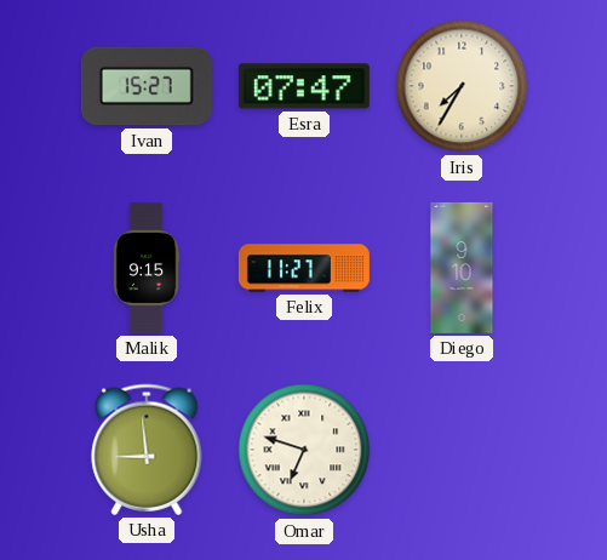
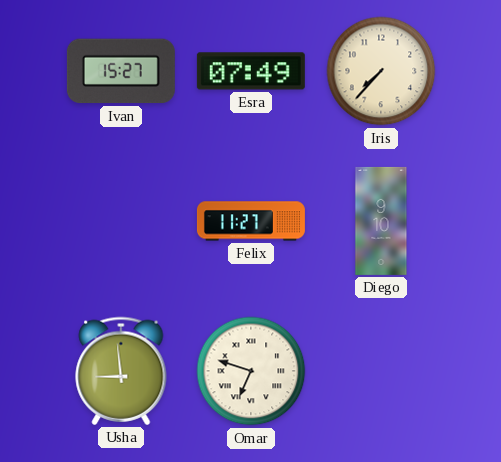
Esra: 07:47 -> 07:49
Iris: 7:35 -> 7:37
Malik: 9:15 -> none
